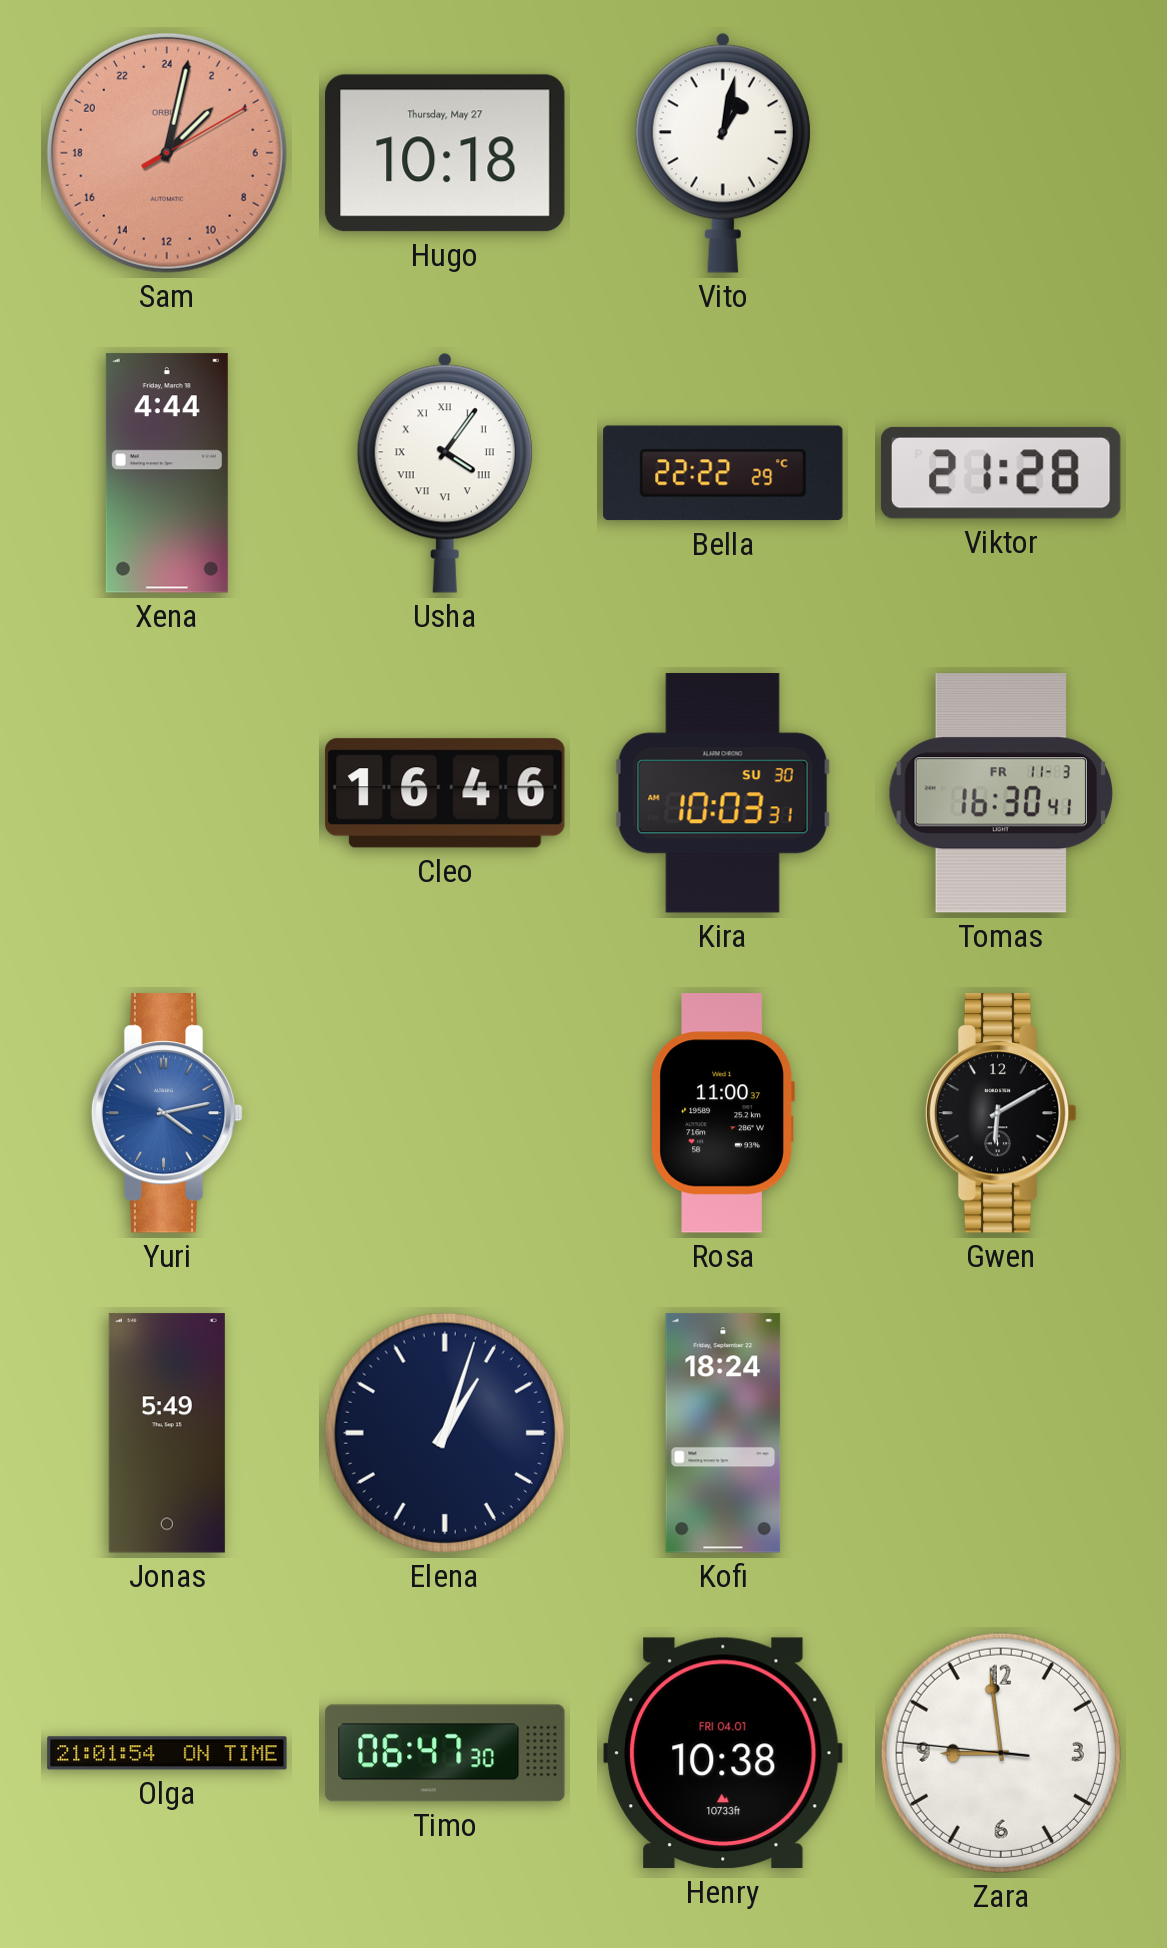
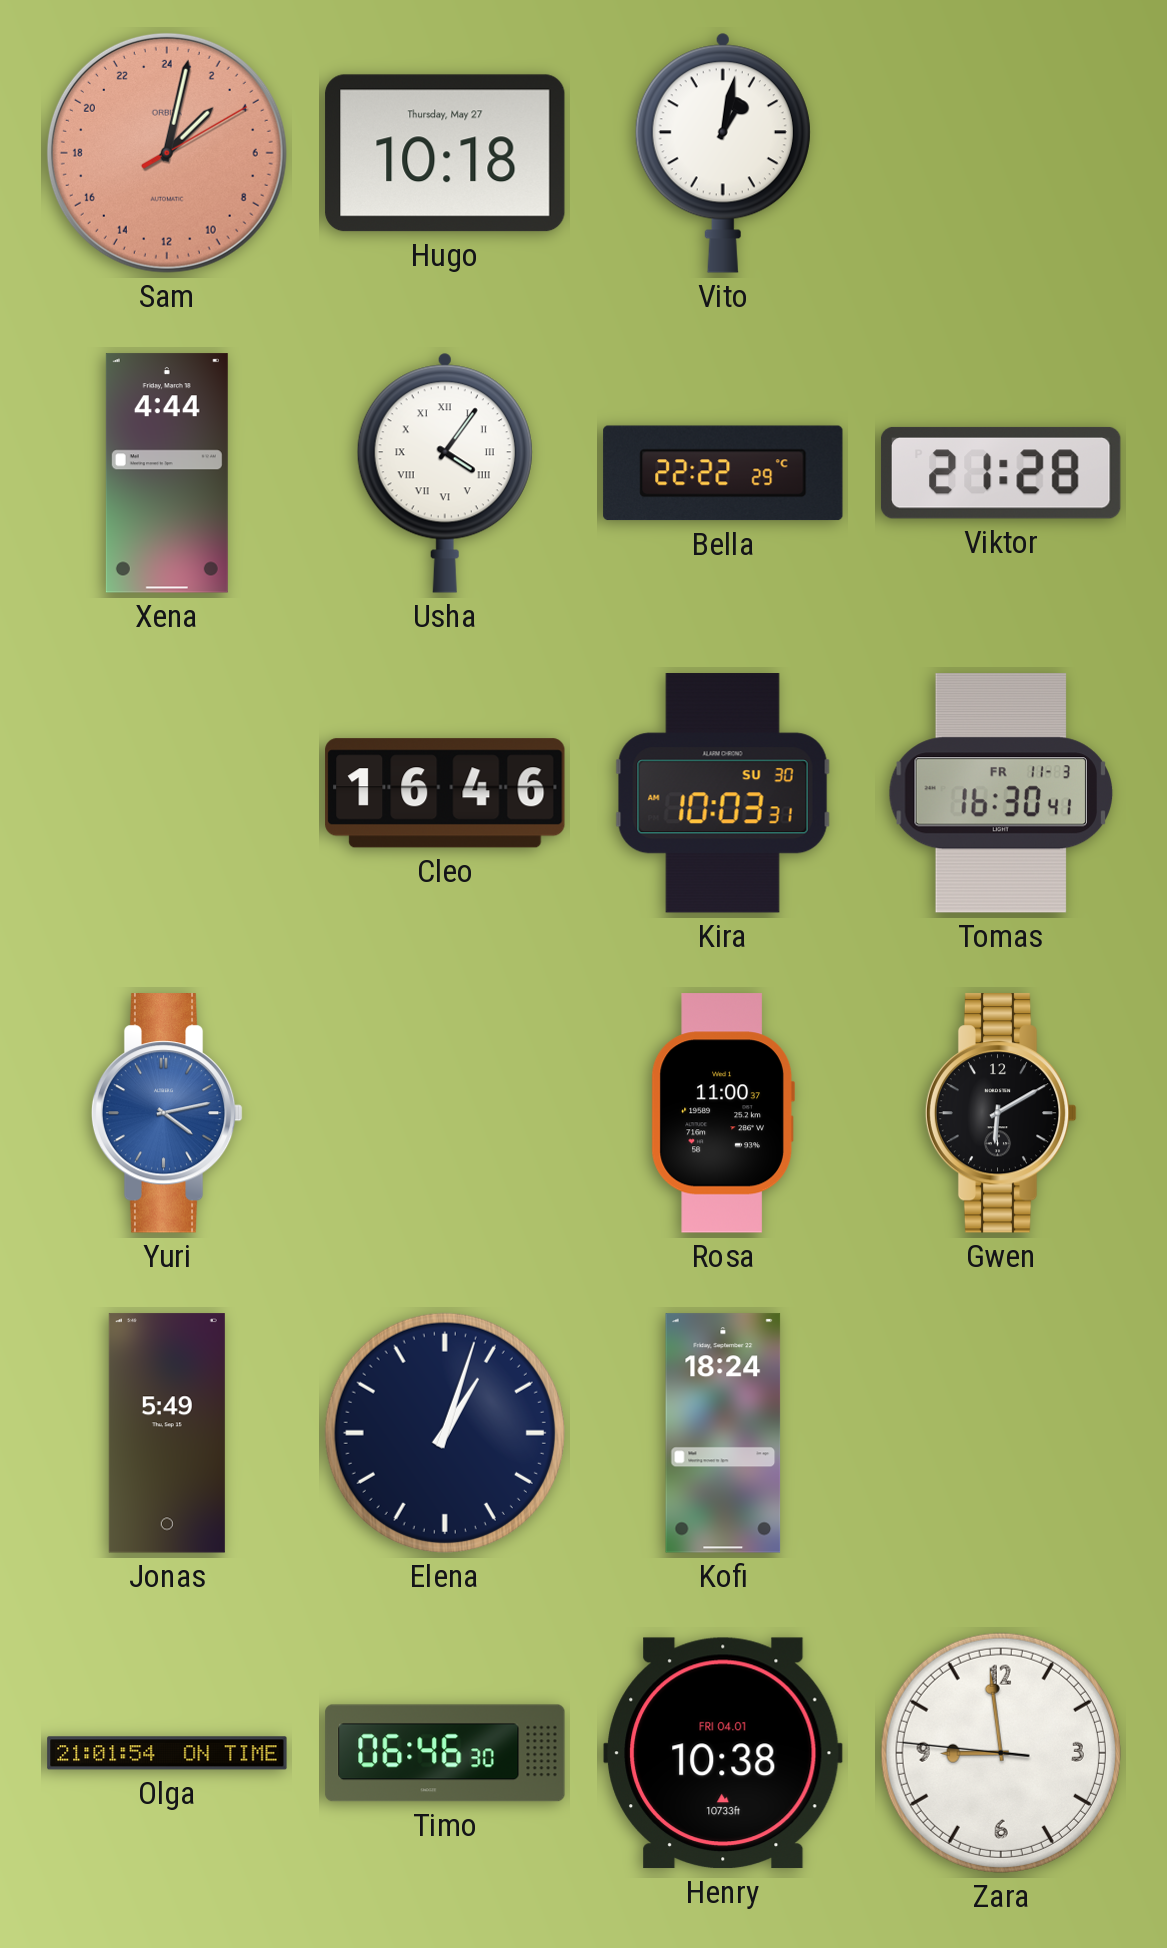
Timo: 06:47 -> 06:46
